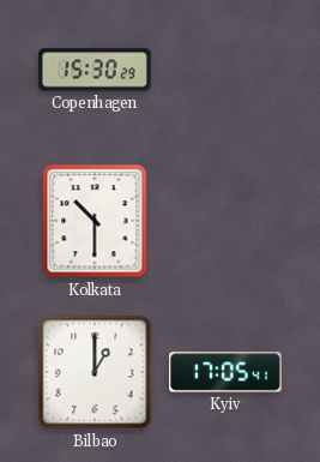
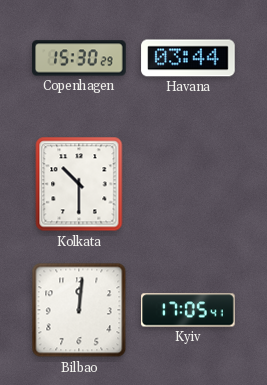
Havana: none -> 03:44
Bilbao: 1:00 -> 12:01
